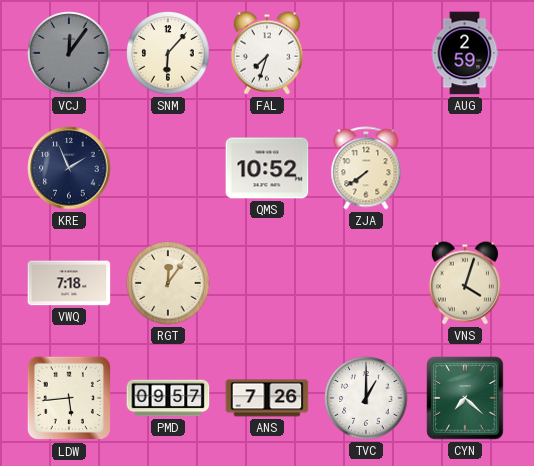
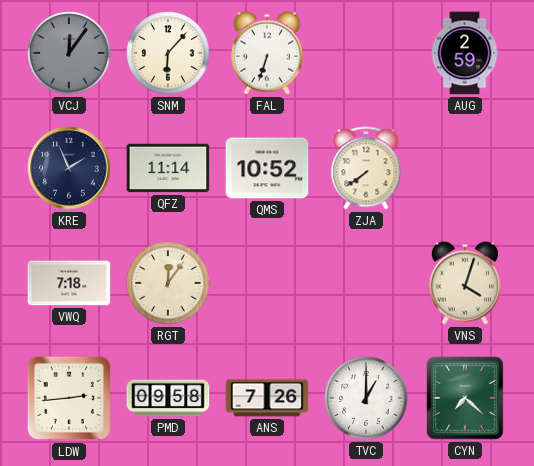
FAL: 7:33 -> 6:33
QFZ: none -> 11:14
LDW: 5:44 -> 2:44
PMD: 09:57 -> 09:58
